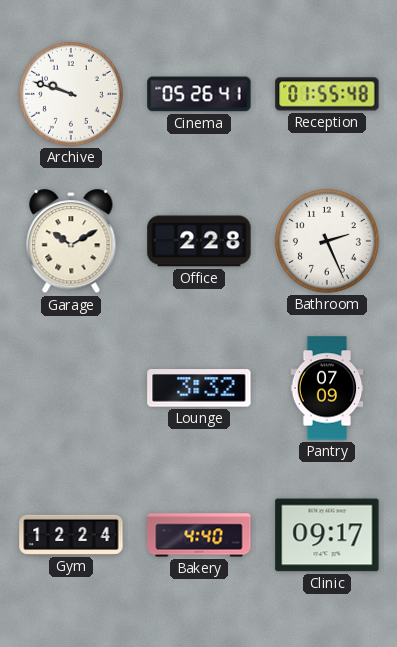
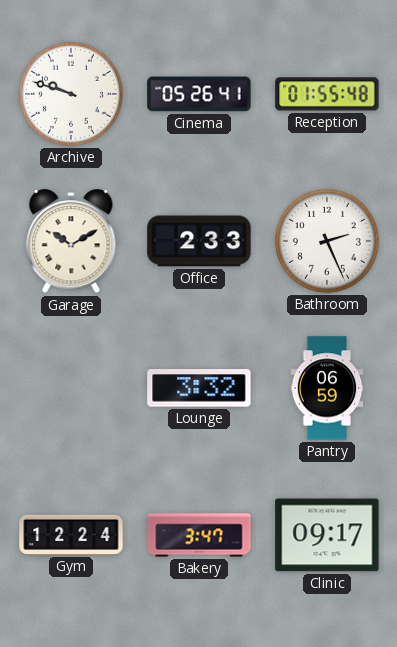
Office: 2:28 -> 2:33
Pantry: 07:09 -> 06:59
Bakery: 4:40 -> 3:47
